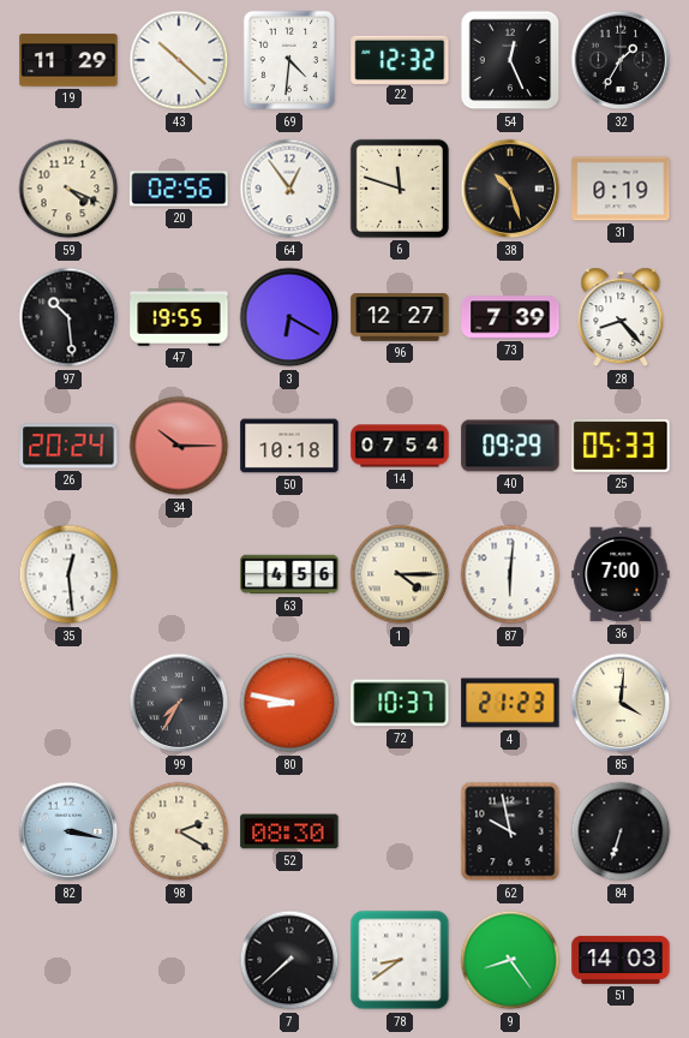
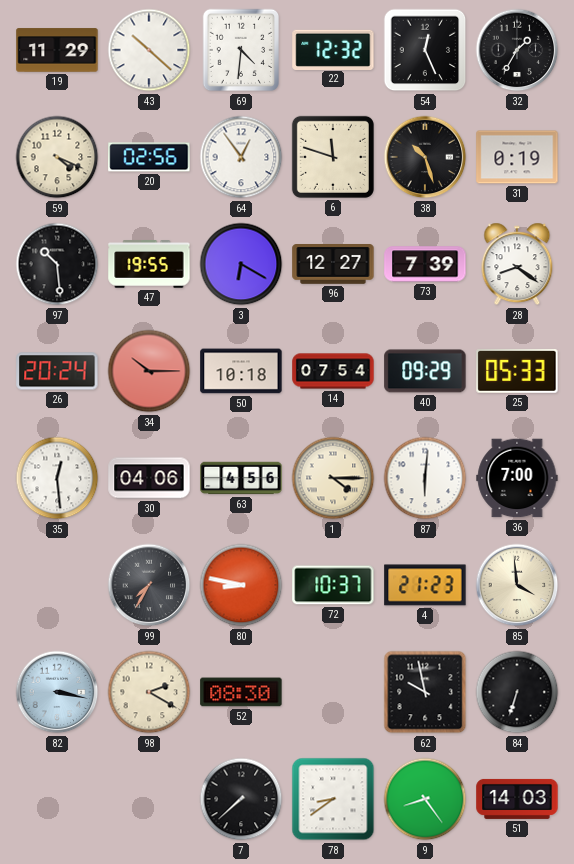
28: 8:23 -> 8:21
30: none -> 04:06
85: 4:01 -> 3:59
